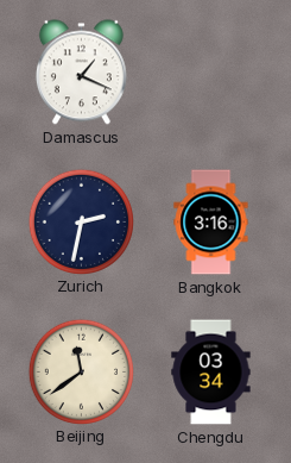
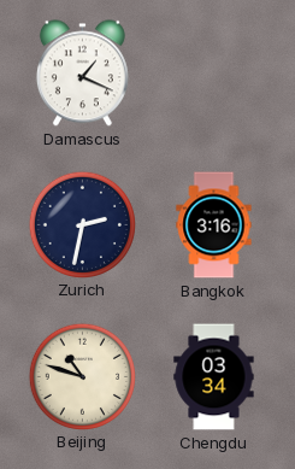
Beijing: 11:39 -> 10:48
